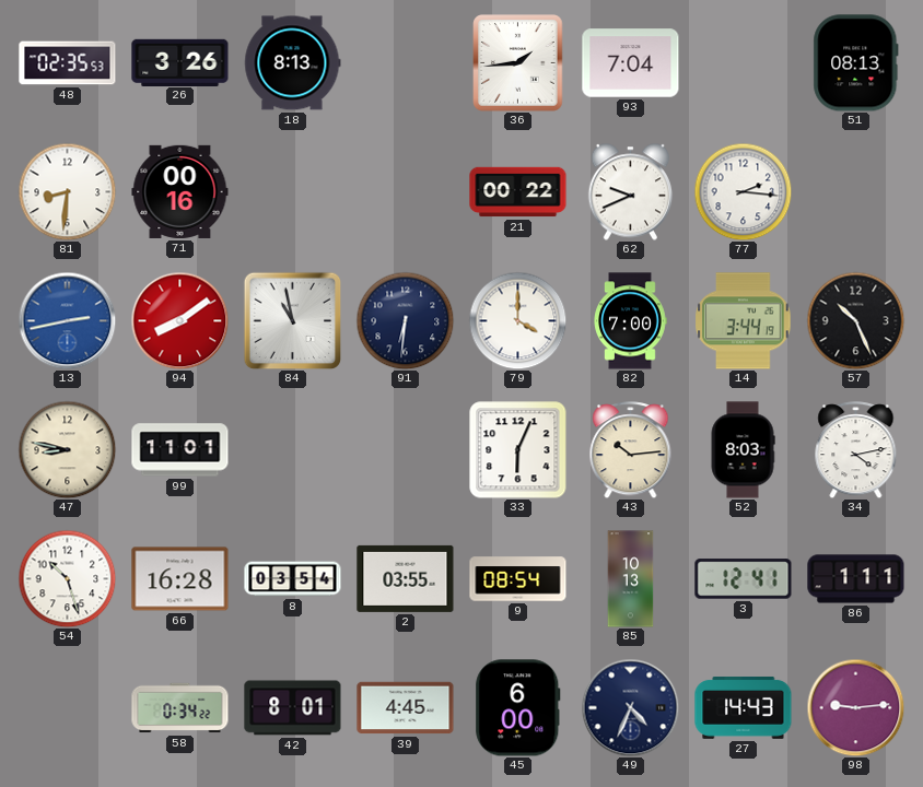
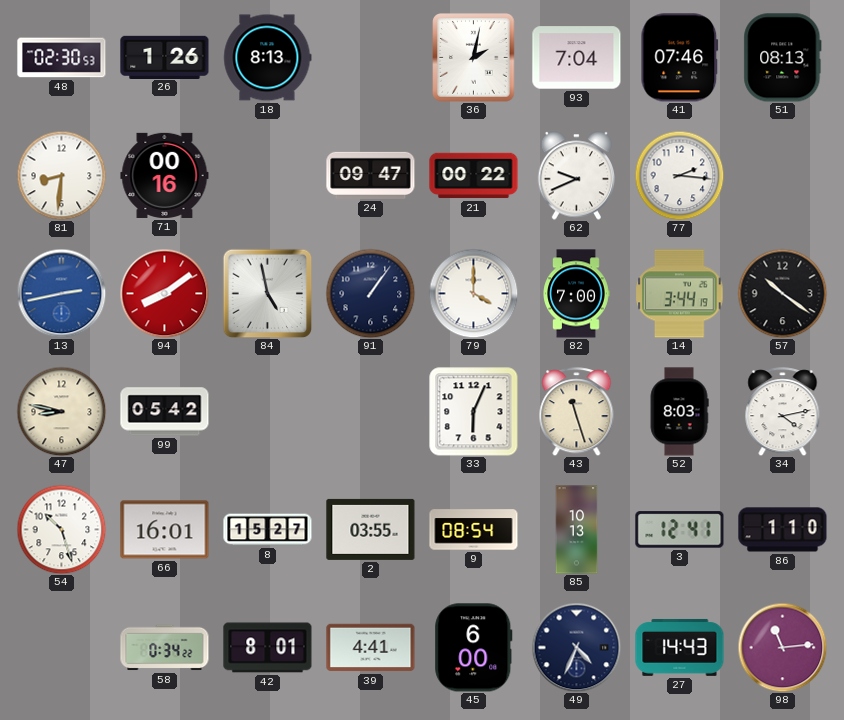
48: 02:35 -> 02:30
26: 3:26 -> 1:26
36: 1:44 -> 2:02
41: none -> 07:46
24: none -> 09:47
84: 10:58 -> 4:58
91: 6:31 -> 1:06
57: 10:26 -> 10:21
99: 11:01 -> 05:42
43: 10:14 -> 11:27
66: 16:28 -> 16:01
8: 03:54 -> 15:27
86: 1:11 -> 1:10
39: 4:45 -> 4:41
98: 9:14 -> 11:14
